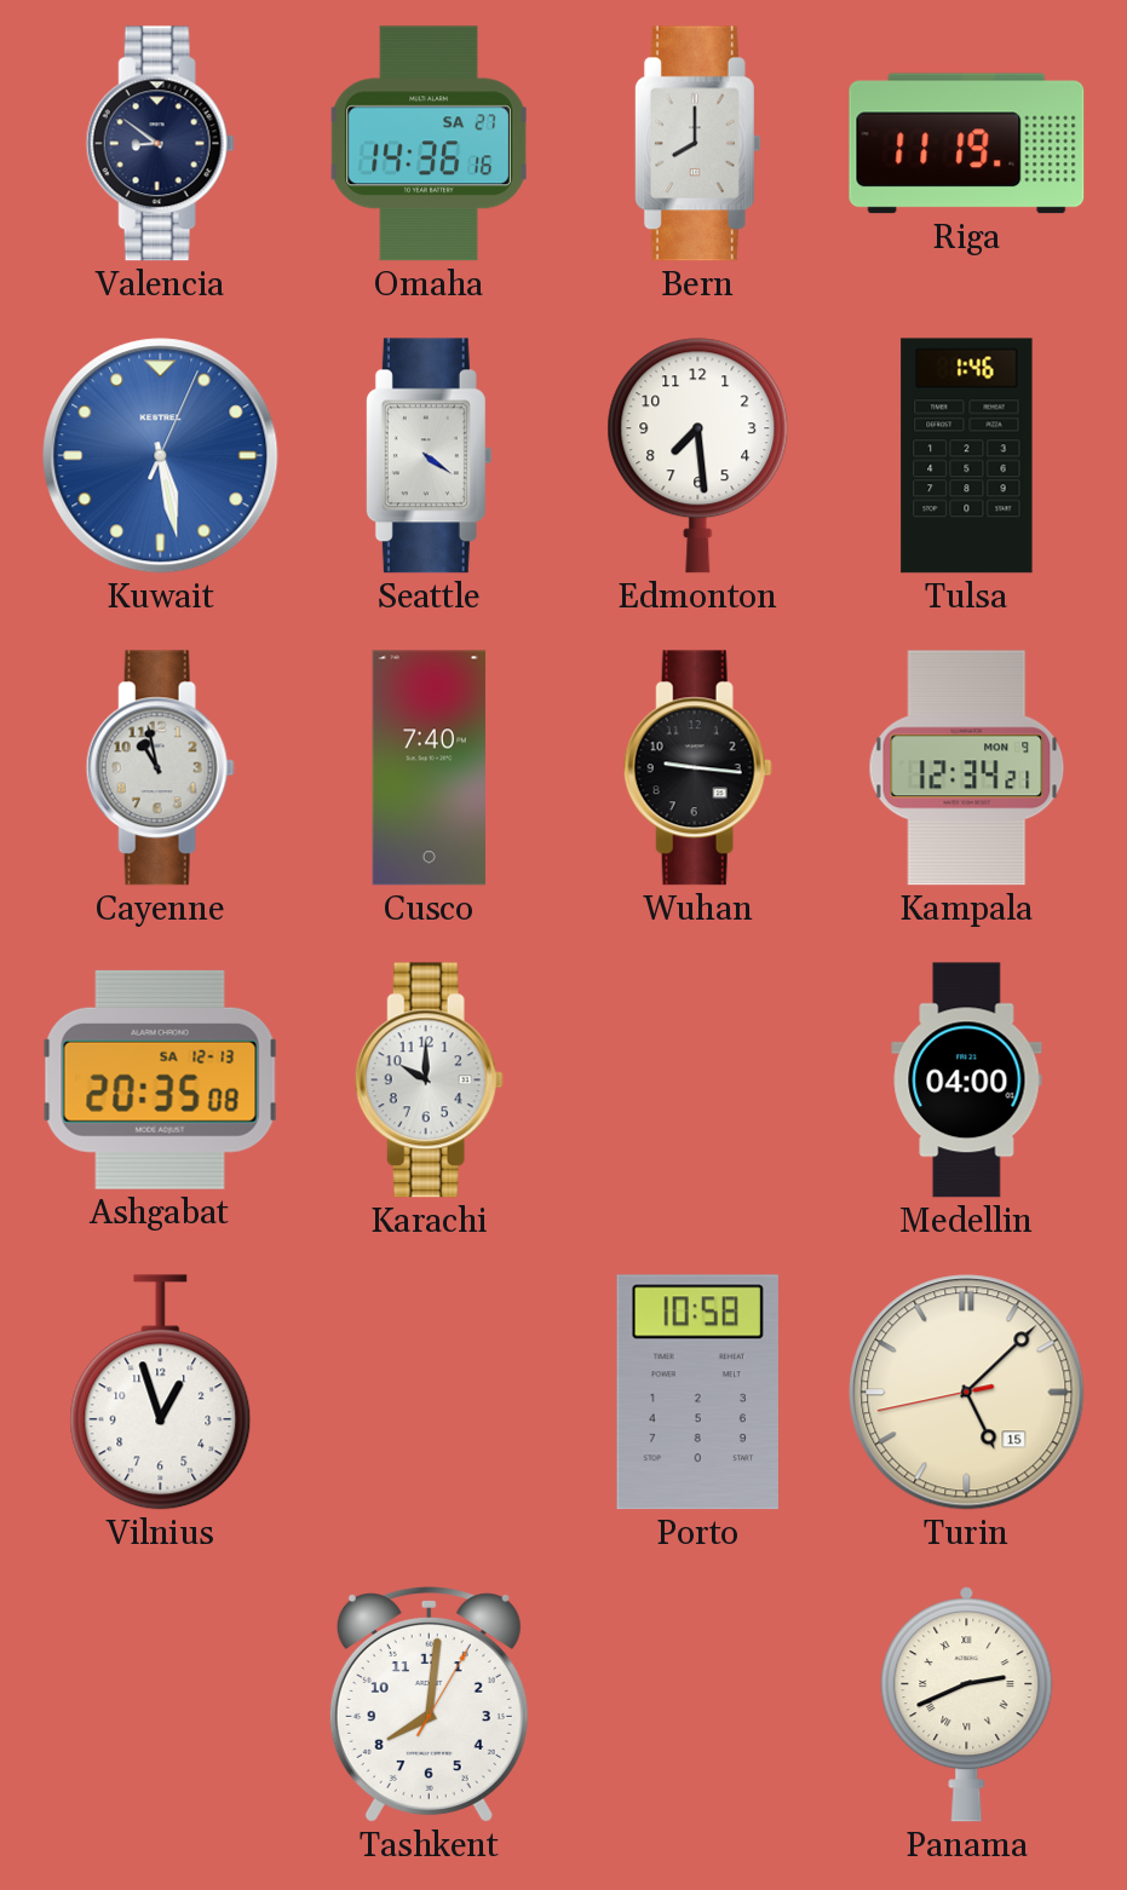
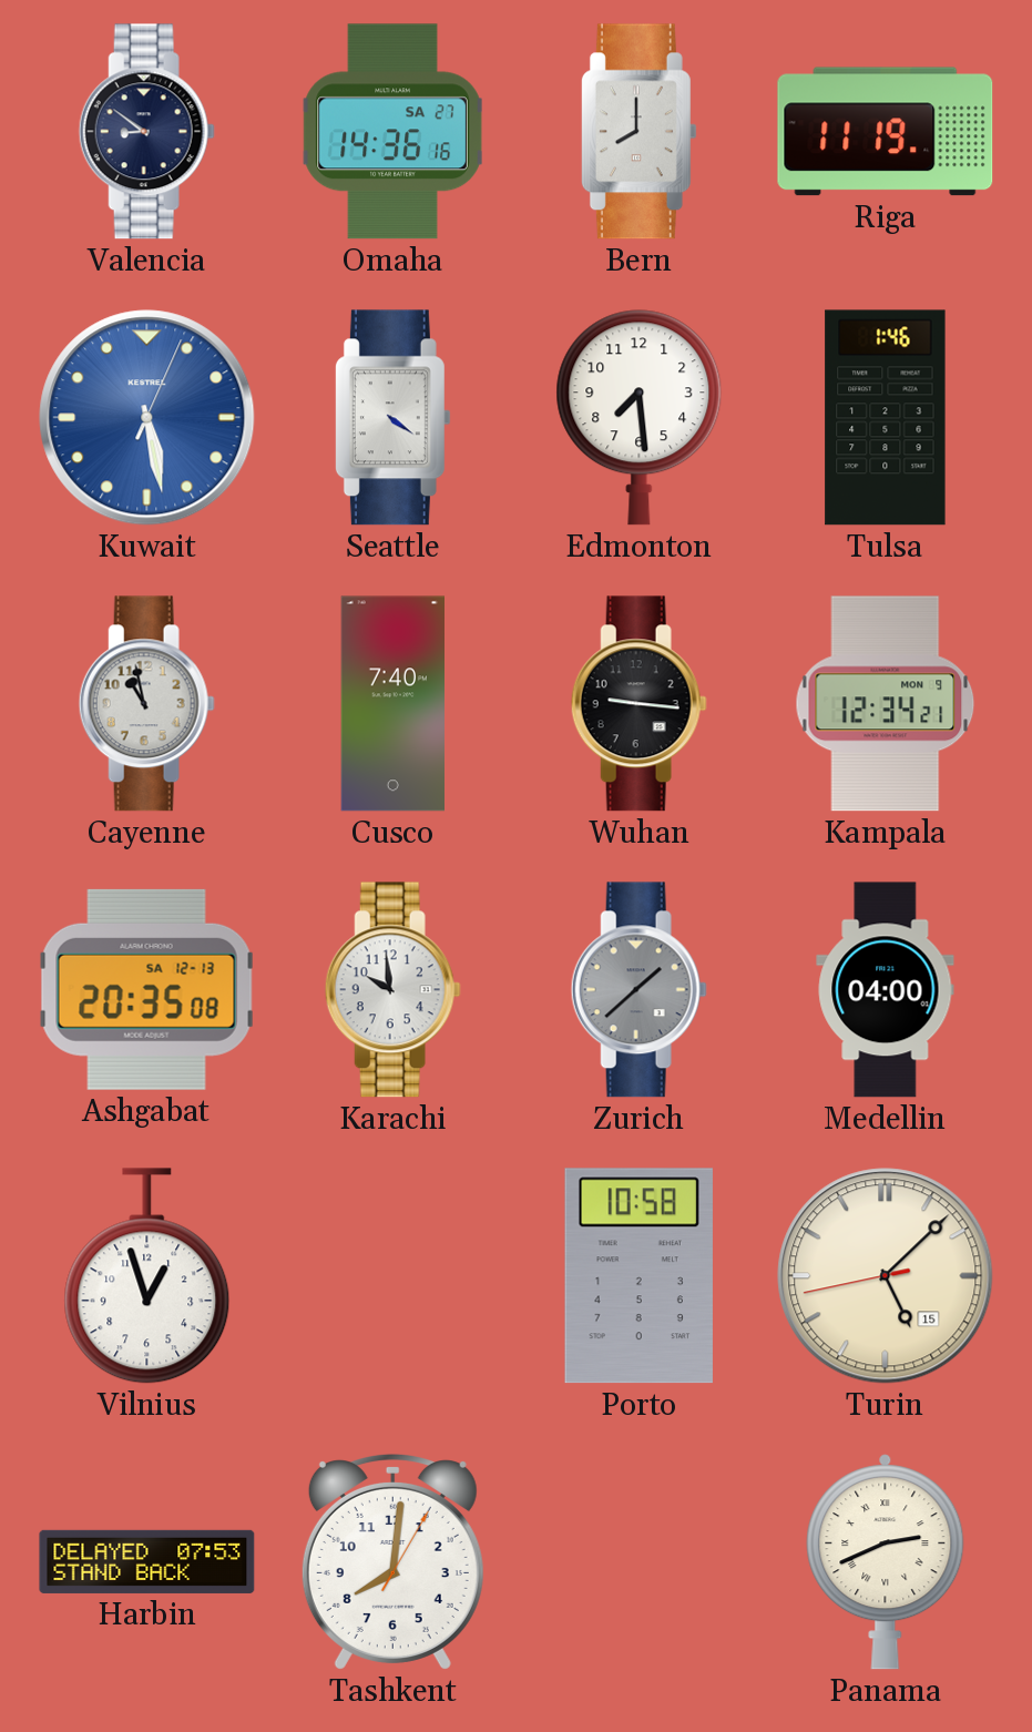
Karachi: 10:00 -> 9:59
Zurich: none -> 1:38
Harbin: none -> 07:53
